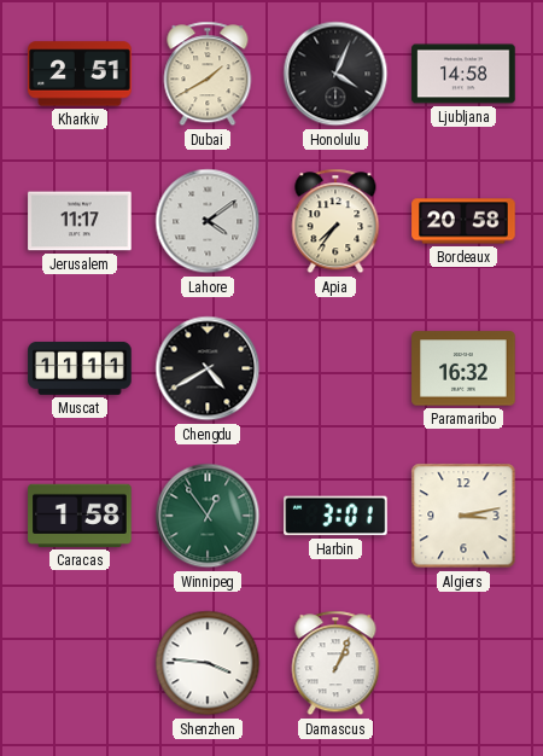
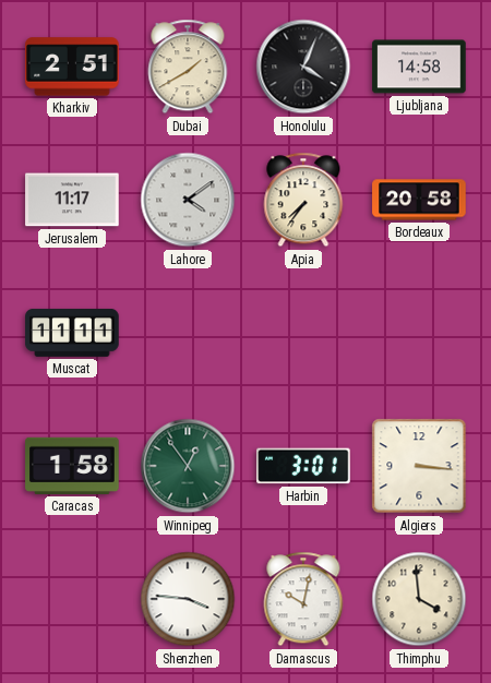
Chengdu: 4:40 -> none
Paramaribo: 16:32 -> none
Algiers: 3:13 -> 3:16
Damascus: 1:04 -> 10:02
Thimphu: none -> 3:59
